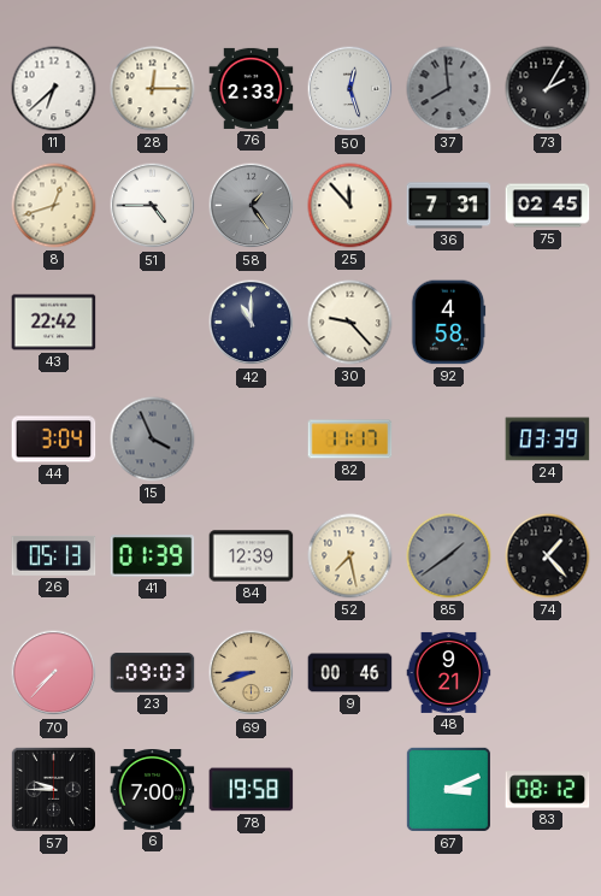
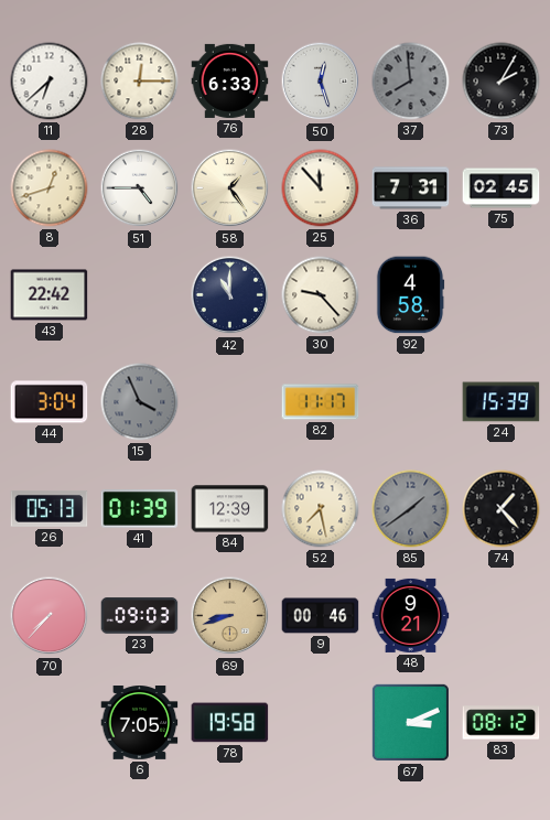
76: 2:33 -> 6:33
58 dial: grey -> cream
24: 03:39 -> 15:39
57: 9:45 -> none
6: 7:00 -> 7:05
